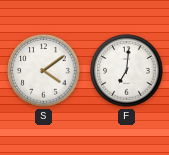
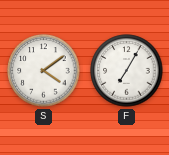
F: 7:01 -> 7:05
